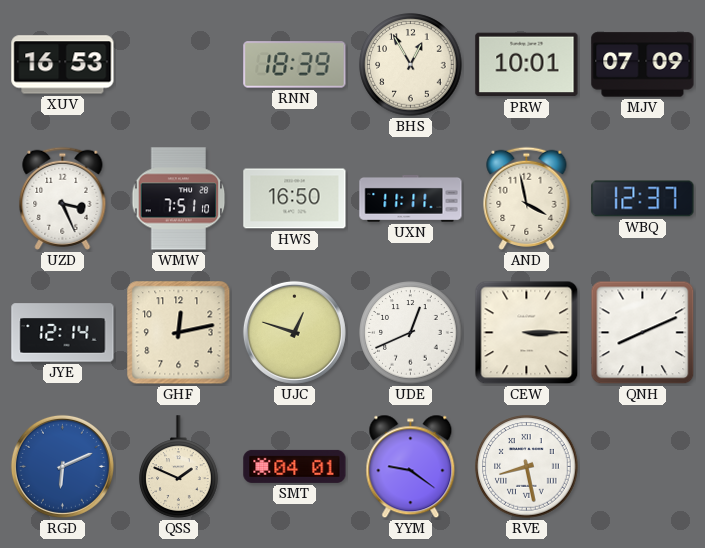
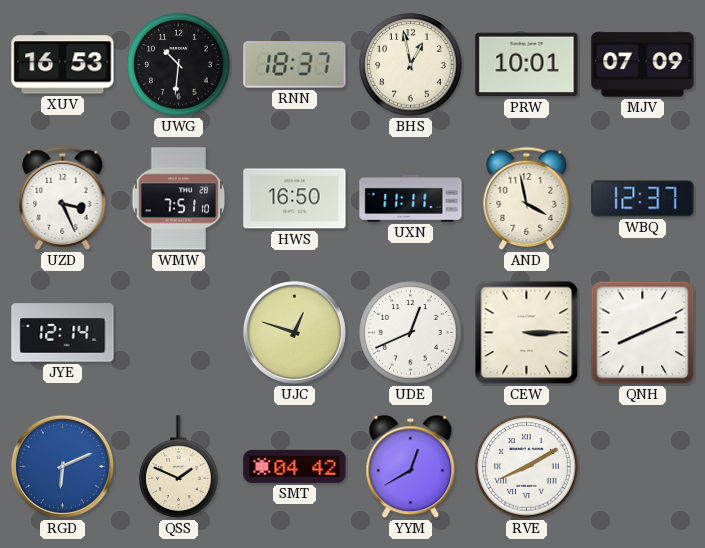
UWG: none -> 10:31
RNN: 18:39 -> 18:37
BHS: 12:55 -> 12:58
GHF: 12:13 -> none
SMT: 04:01 -> 04:42
YYM: 9:21 -> 12:40
RVE: 8:28 -> 8:10
